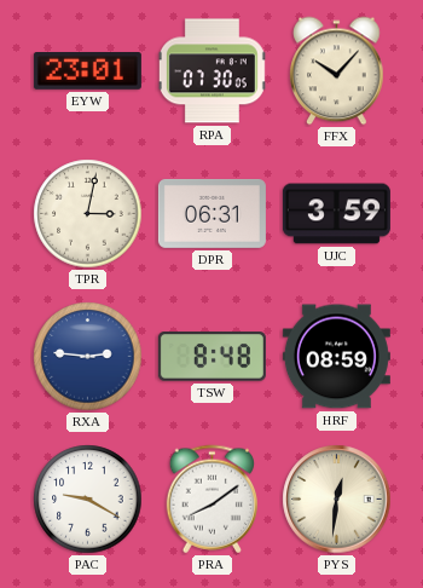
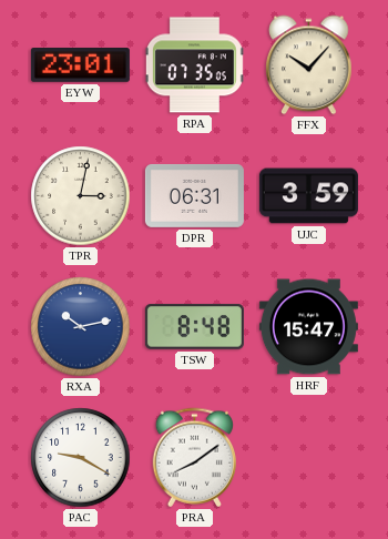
RPA: 07:30 -> 07:35
RXA: 2:46 -> 10:13
HRF: 08:59 -> 15:47
PYS: 12:31 -> none
